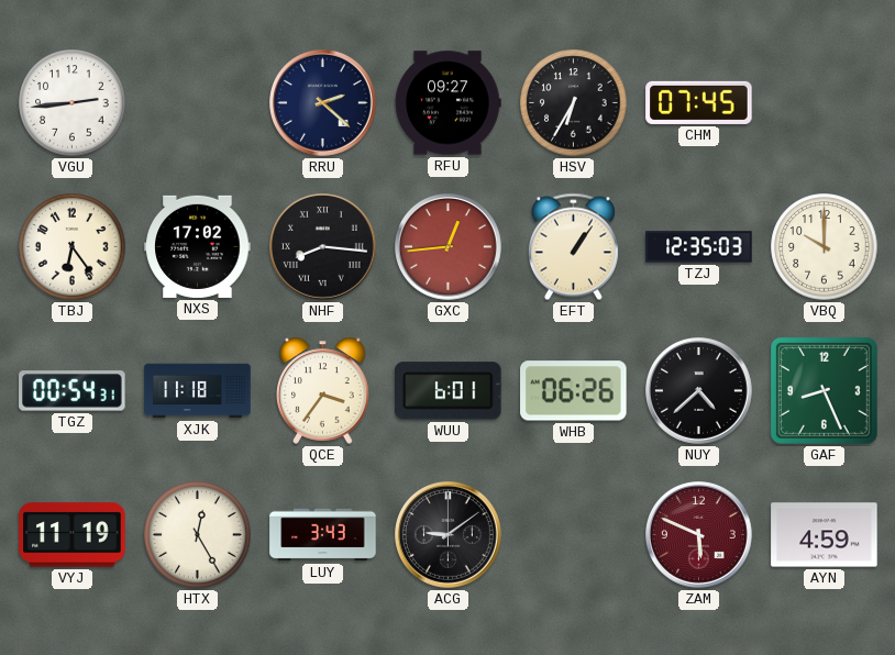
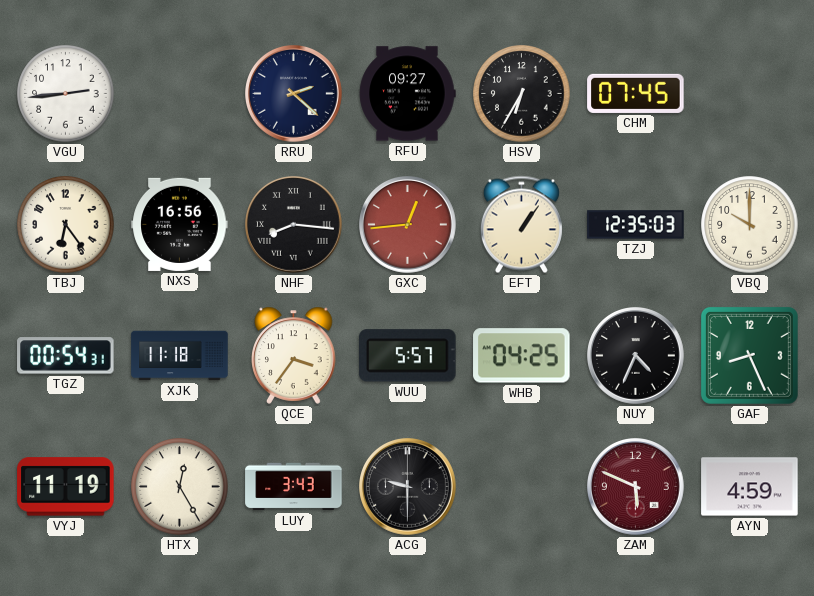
NXS: 17:02 -> 16:56
WUU: 6:01 -> 5:57
WHB: 06:26 -> 04:25
NUY: 4:38 -> 4:34
ACG: 9:09 -> 9:30
